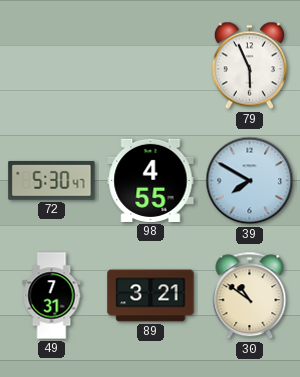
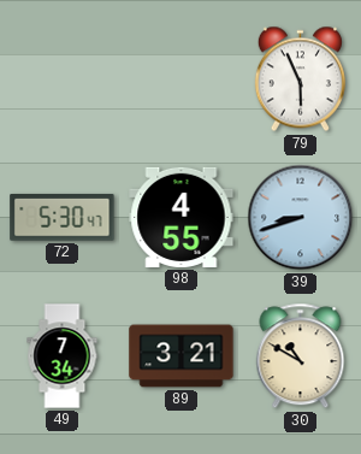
39: 7:50 -> 8:42
49: 7:31 -> 7:34
30: 10:51 -> 10:50
